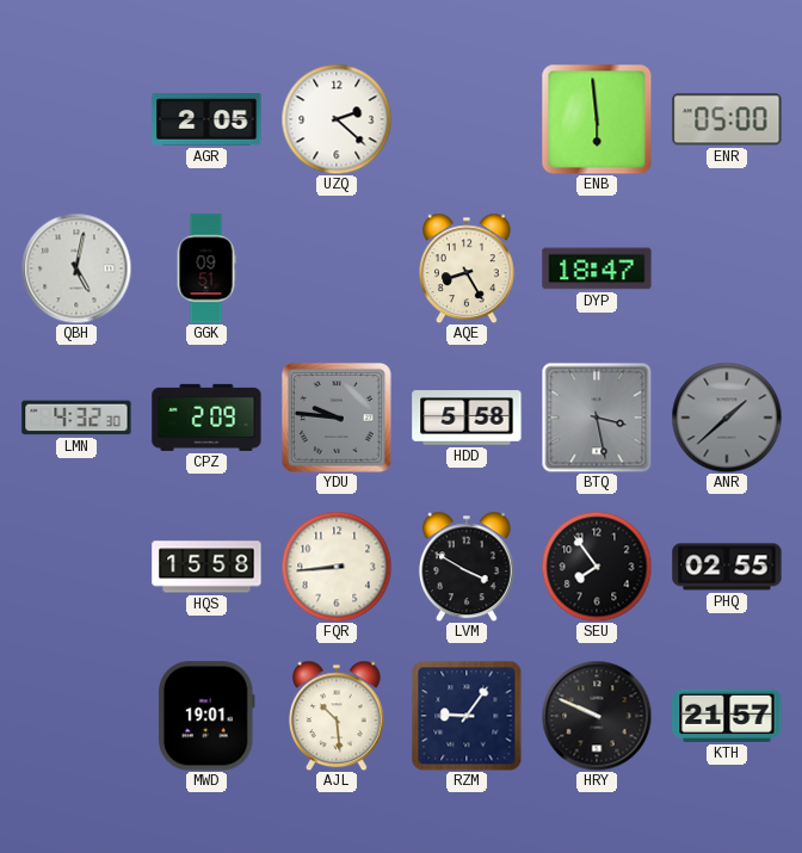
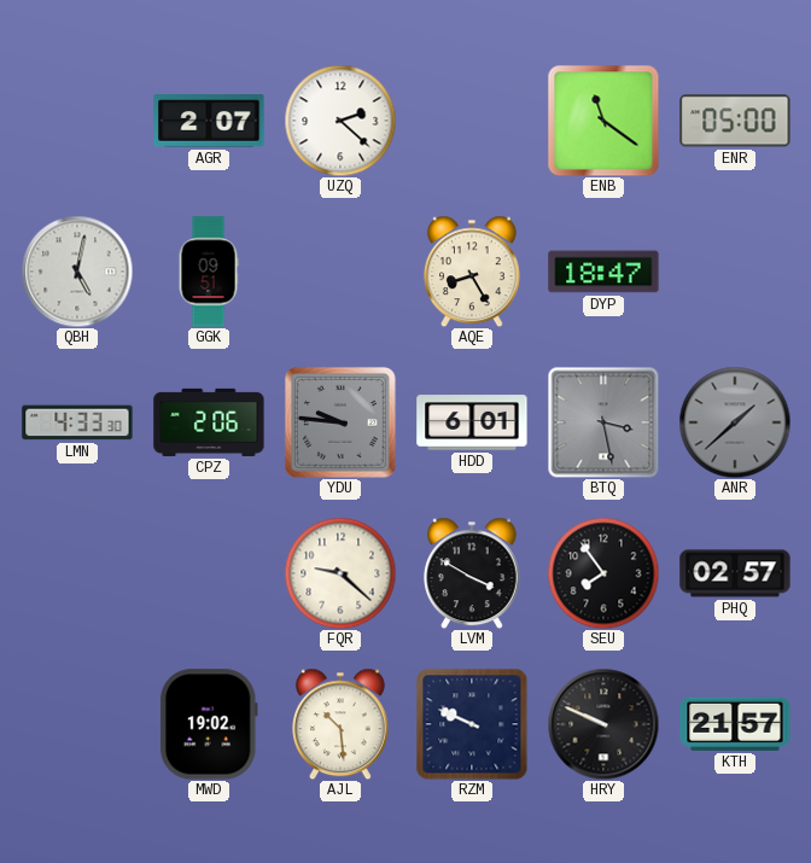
AGR: 2:05 -> 2:07
ENB: 5:59 -> 11:21
LMN: 4:32 -> 4:33
CPZ: 2:09 -> 2:06
HDD: 5:58 -> 6:01
HQS: 15:58 -> none
FQR: 8:44 -> 9:22
PHQ: 02:55 -> 02:57
MWD: 19:01 -> 19:02
RZM: 9:06 -> 9:49
